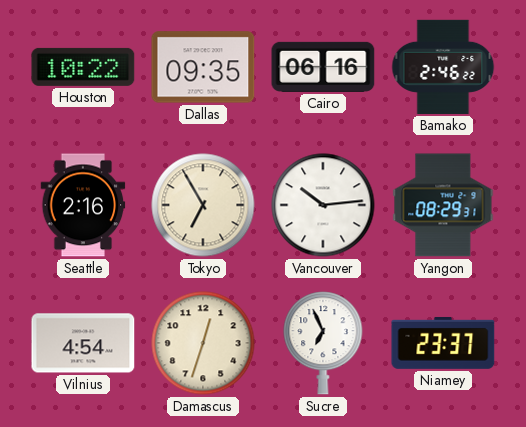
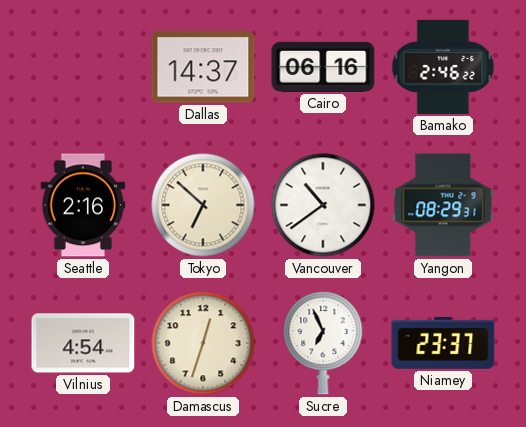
Houston: 10:22 -> none
Dallas: 09:35 -> 14:37
Tokyo: 6:55 -> 6:52
Vancouver: 10:14 -> 10:39
